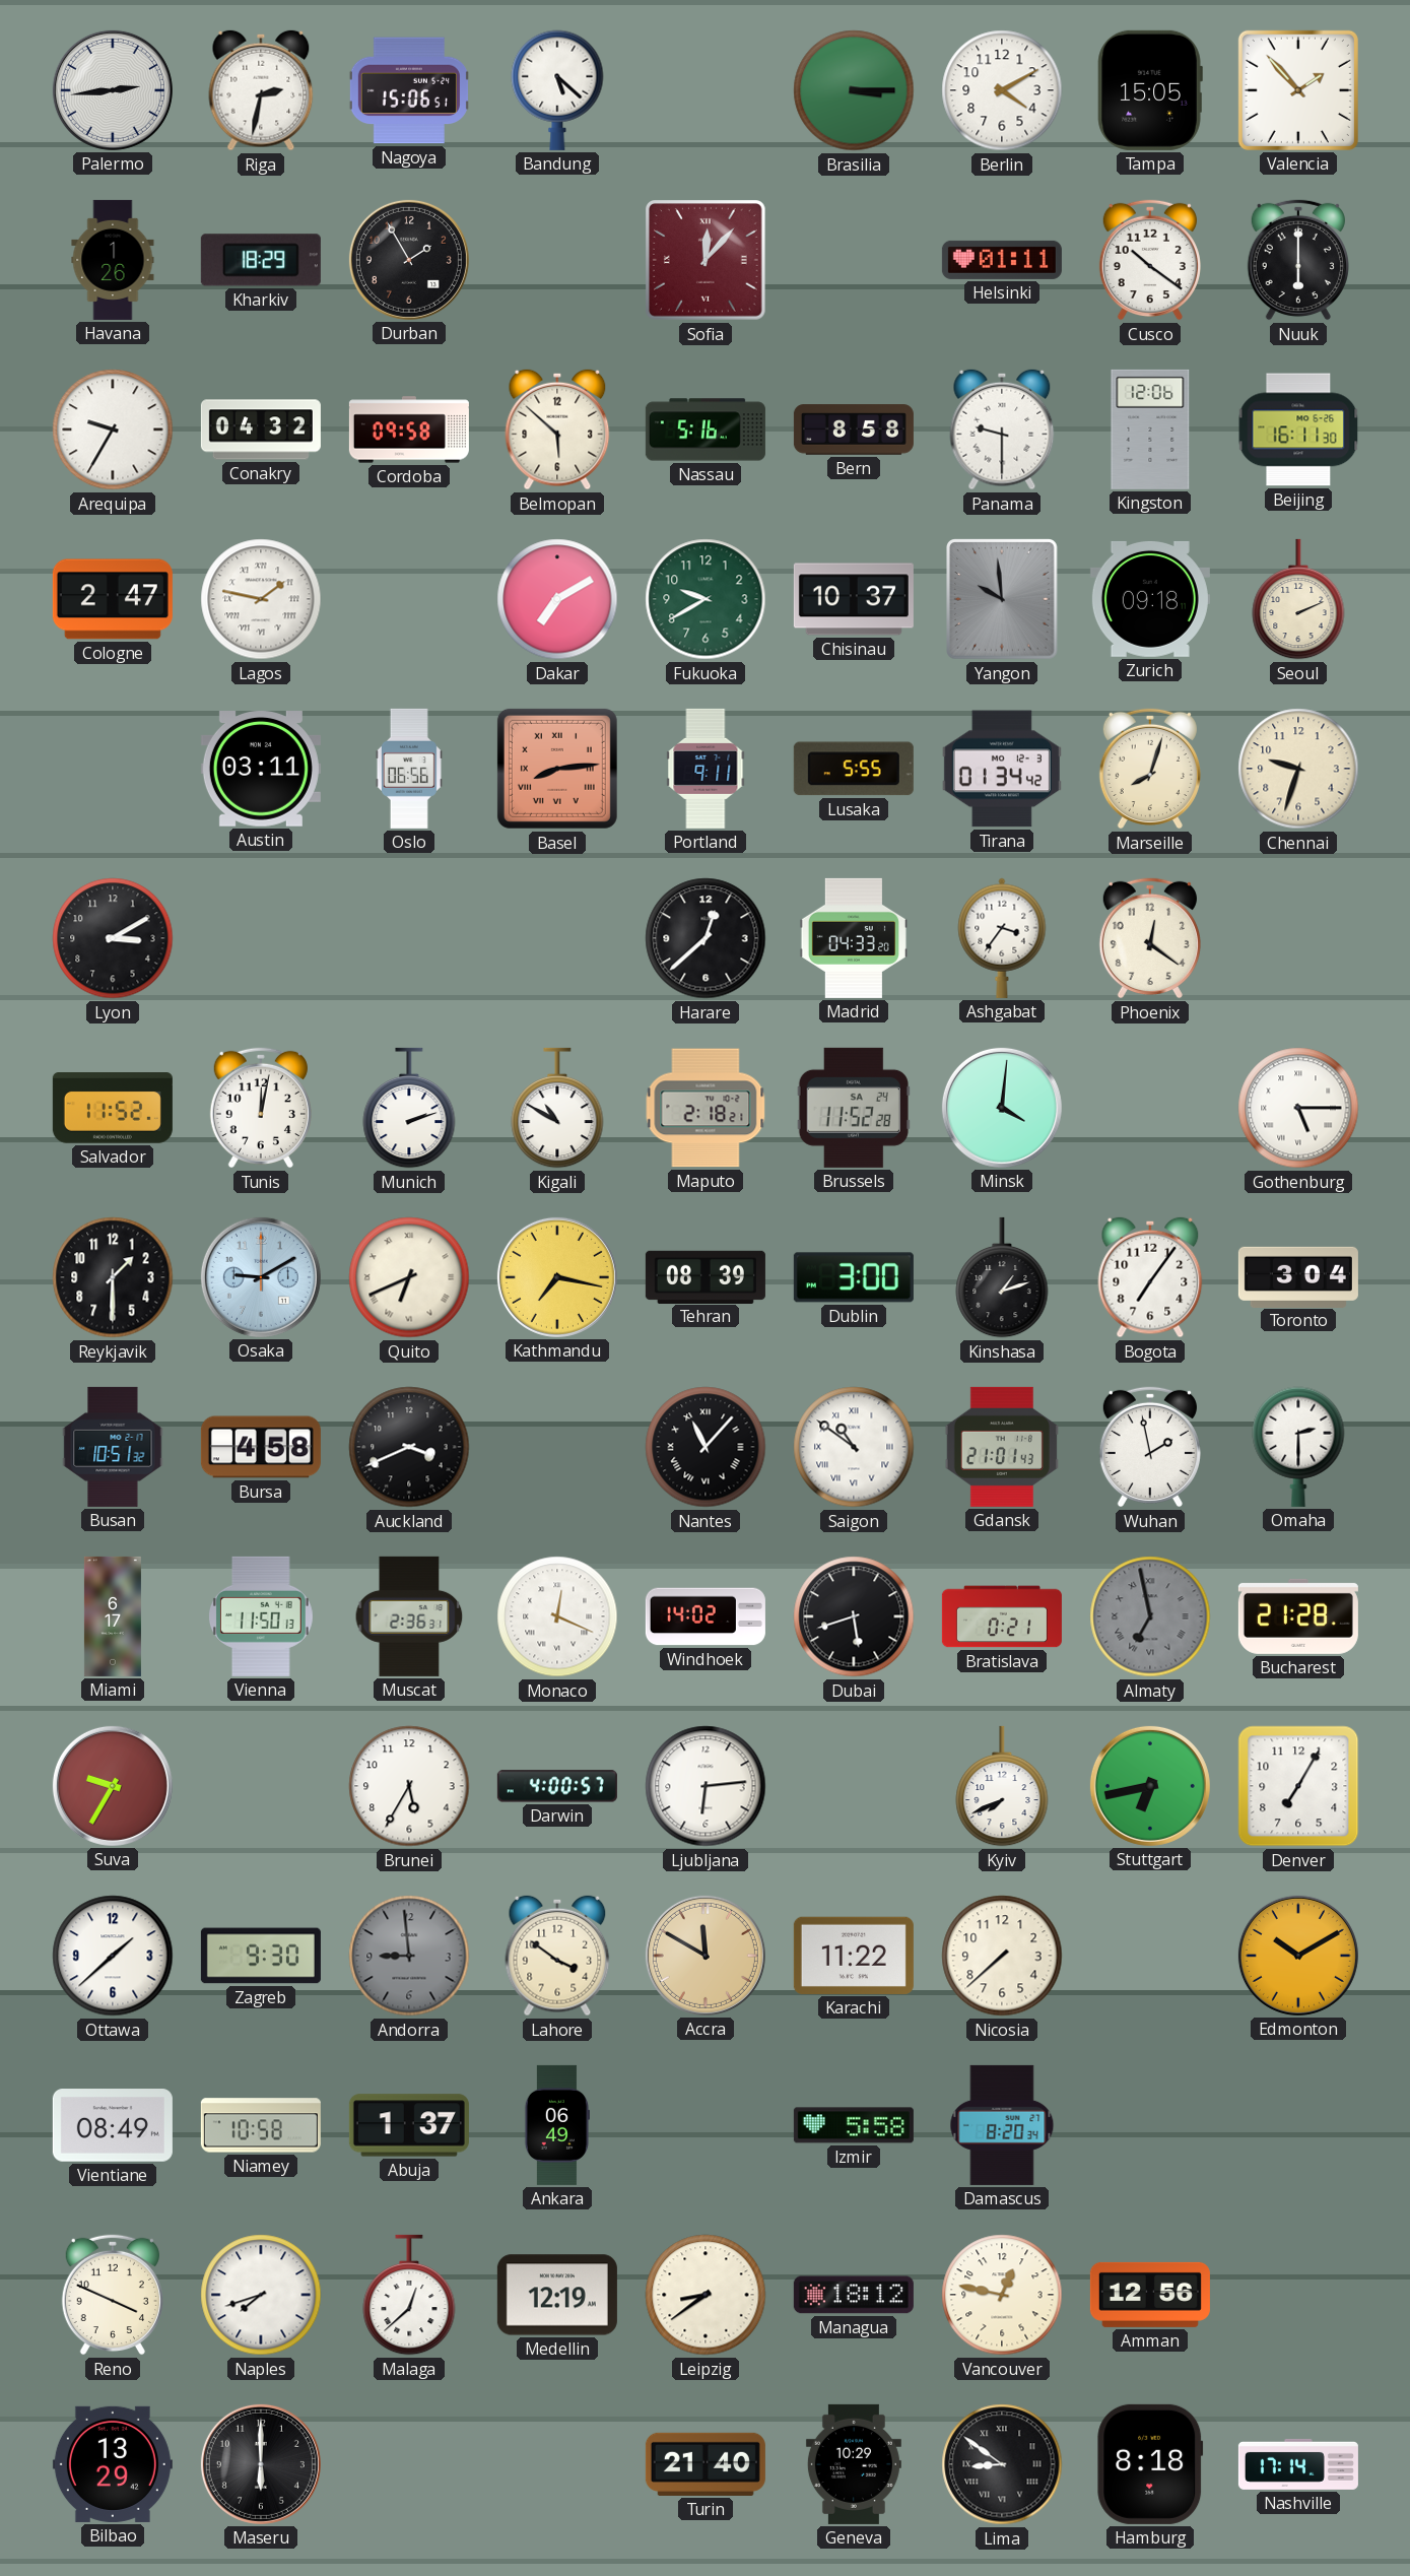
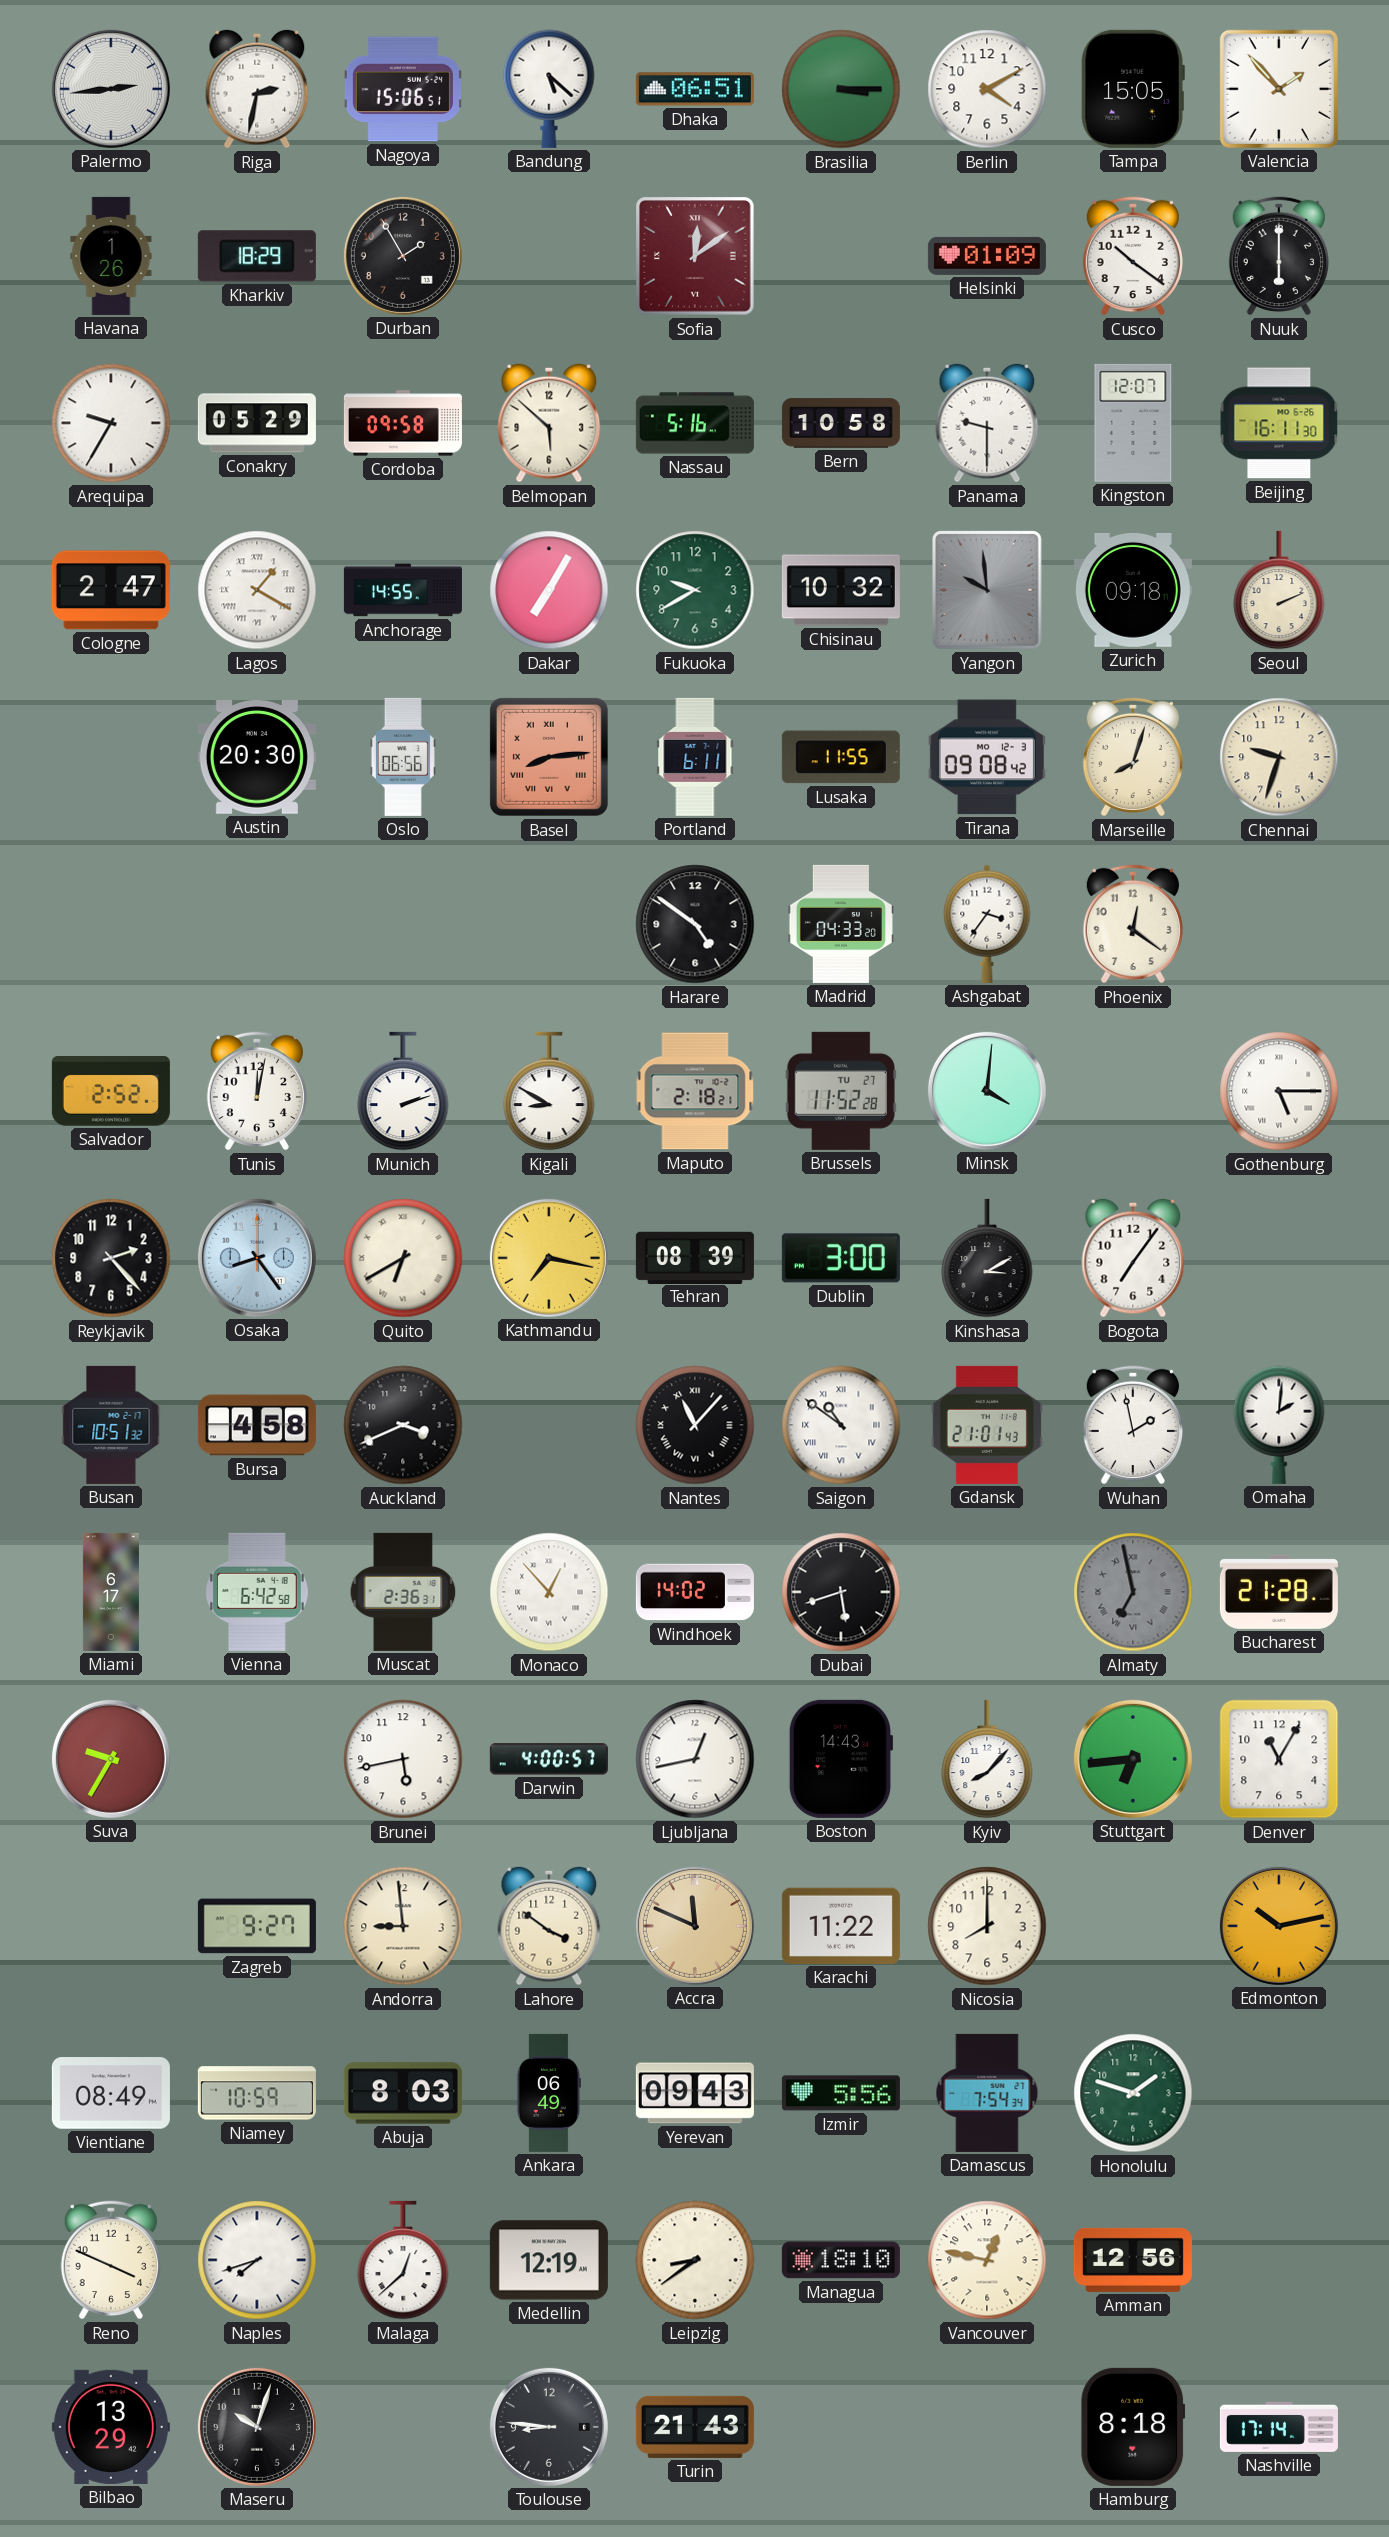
Dhaka: none -> 06:51
Sofia: 12:07 -> 12:09
Helsinki: 01:11 -> 01:09
Conakry: 04:32 -> 05:29
Bern: 8:58 -> 10:58
Kingston: 12:06 -> 12:07
Lagos: 1:47 -> 1:20
Anchorage: none -> 14:55
Dakar: 7:10 -> 7:05
Chisinau: 10:37 -> 10:32
Austin: 03:11 -> 20:30
Portland: 9:11 -> 6:11
Lusaka: 5:55 -> 11:55
Tirana: 01:34 -> 09:08
Lyon: 3:10 -> none
Harare: 12:38 -> 4:51
Salvador: 11:52 -> 2:52
Kigali: 10:50 -> 8:50
Brussels date: SA 24 -> TU 27
Reykjavik: 1:30 -> 2:23
Osaka: 9:10 -> 8:24
Quito: 6:41 -> 6:40
Kinshasa: 1:12 -> 3:10
Toronto: 3:04 -> none
Omaha: 2:30 -> 2:01
Vienna: 11:50 -> 6:42
Monaco: 12:19 -> 12:53
Bratislava: 0:21 -> none
Brunei: 5:35 -> 5:43
Ljubljana: 6:14 -> 12:43
Boston: none -> 14:43
Kyiv: 7:41 -> 8:07
Stuttgart: 6:43 -> 6:44
Denver: 7:05 -> 11:05
Ottawa: 1:38 -> none
Zagreb: 9:30 -> 9:27
Andorra dial: grey -> cream
Accra: 11:50 -> 11:49
Nicosia: 7:38 -> 8:00
Edmonton: 10:10 -> 10:13
Niamey: 10:58 -> 10:59
Abuja: 1:37 -> 8:03
Yerevan: none -> 09:43
Izmir: 5:58 -> 5:56
Damascus: 8:20 -> 7:54
Honolulu: none -> 1:48
Managua: 18:12 -> 18:10
Maseru: 6:00 -> 10:03
Toulouse: none -> 8:46
Turin: 21:40 -> 21:43
Geneva: 10:29 -> none
Lima: 8:51 -> none
